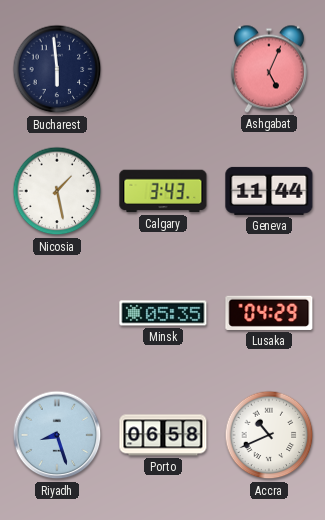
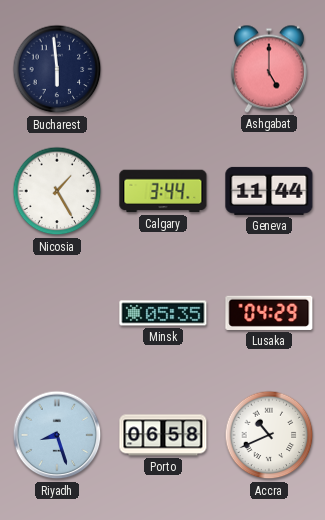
Ashgabat: 5:04 -> 5:00
Nicosia: 1:28 -> 1:25
Calgary: 3:43 -> 3:44
